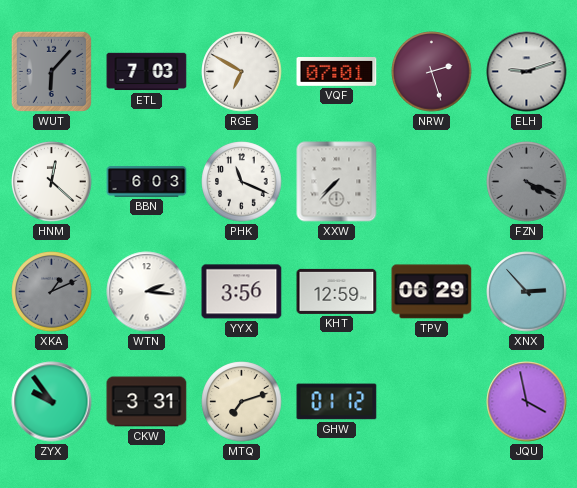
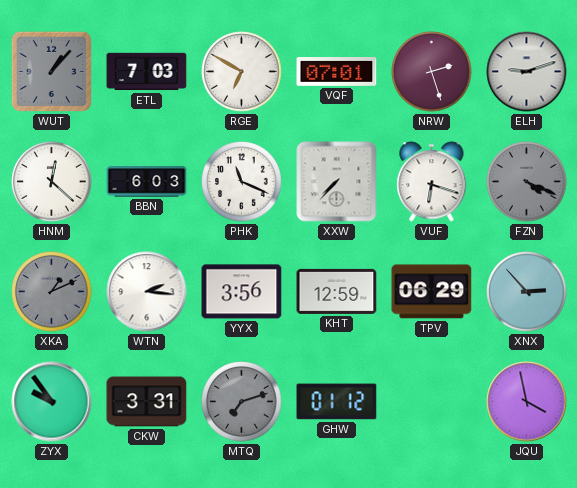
WUT: 6:07 -> 1:07
VUF: none -> 6:18
MTQ dial: cream -> grey
